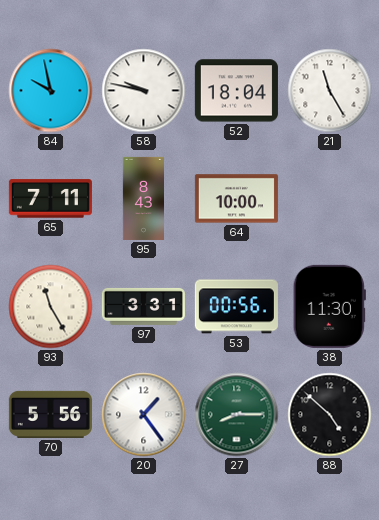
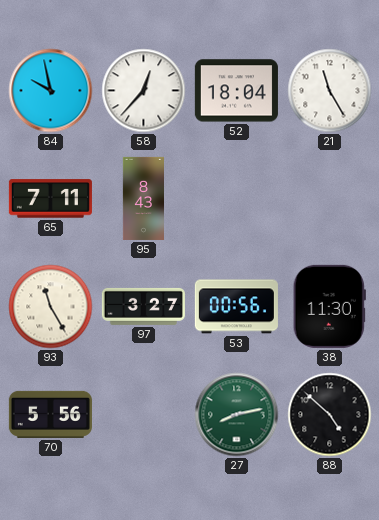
58: 9:47 -> 12:37
64: 10:00 -> none
97: 3:31 -> 3:27
20: 1:24 -> none
27: 8:15 -> 8:13
